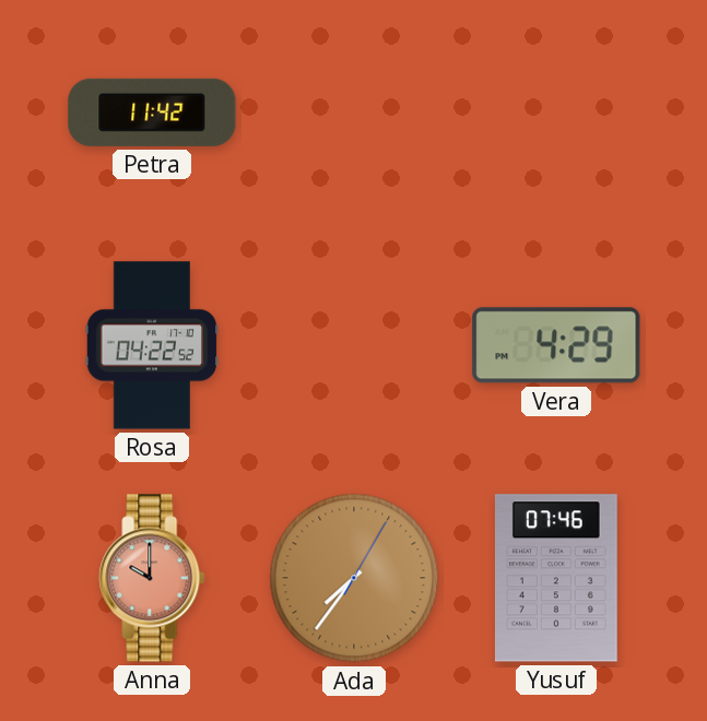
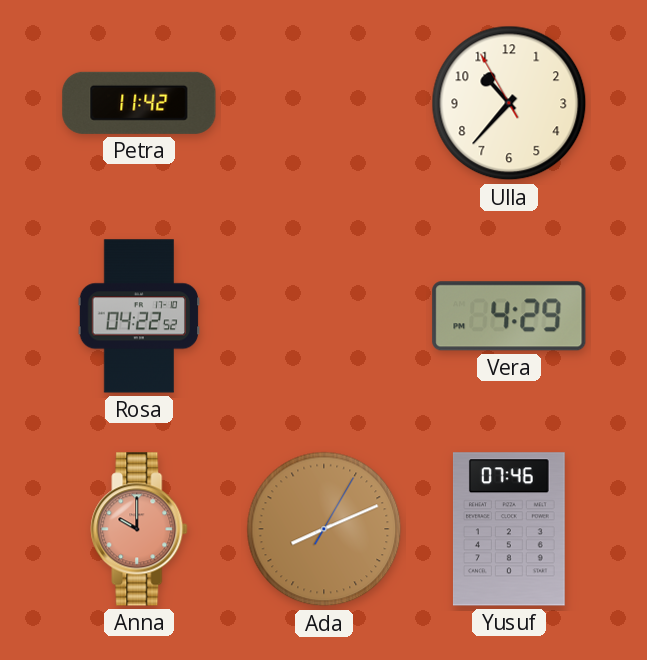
Ulla: none -> 10:36
Ada: 7:36 -> 8:11
